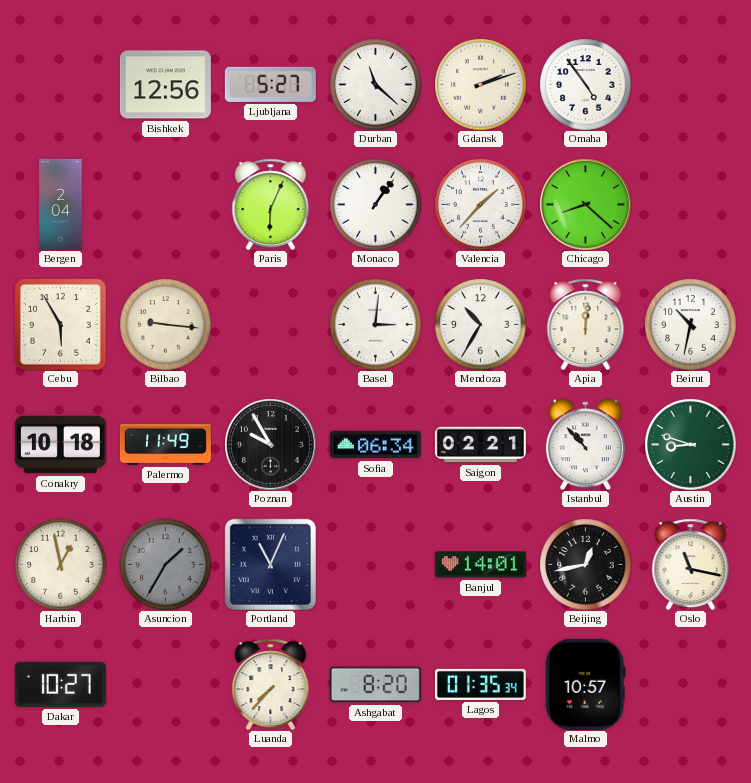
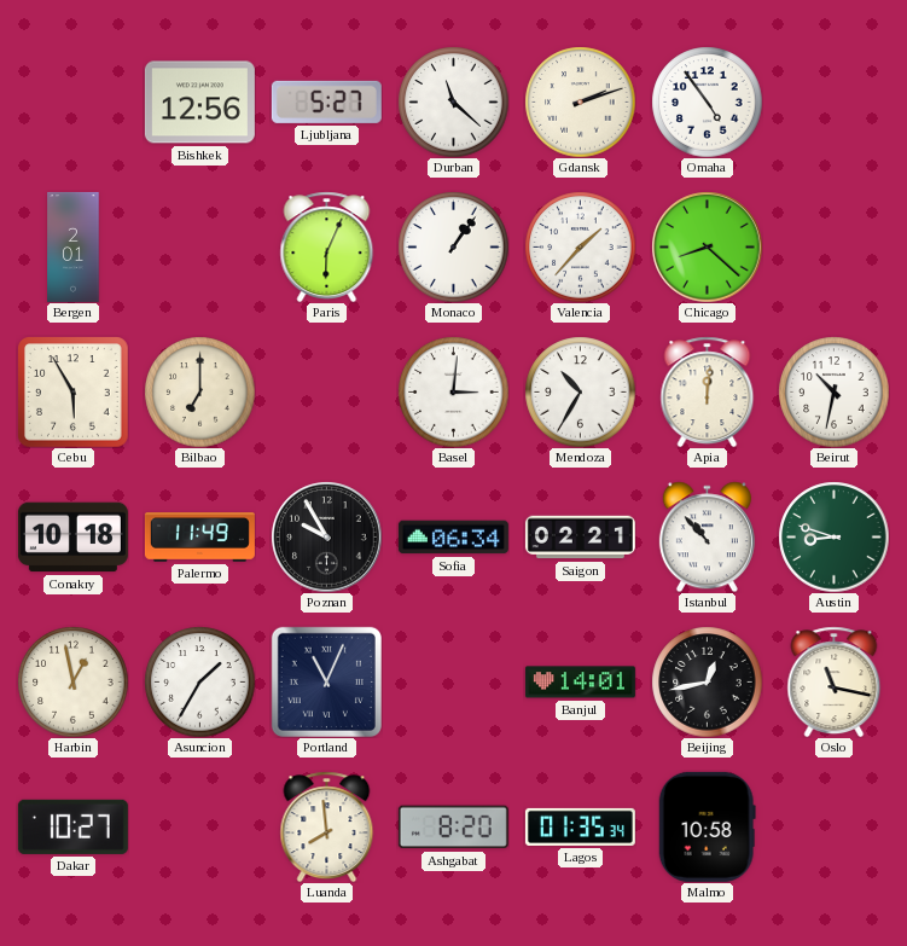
Bergen: 2:04 -> 2:01
Bilbao: 9:16 -> 7:00
Asuncion dial: grey -> white
Luanda: 7:37 -> 7:59
Malmo: 10:57 -> 10:58
